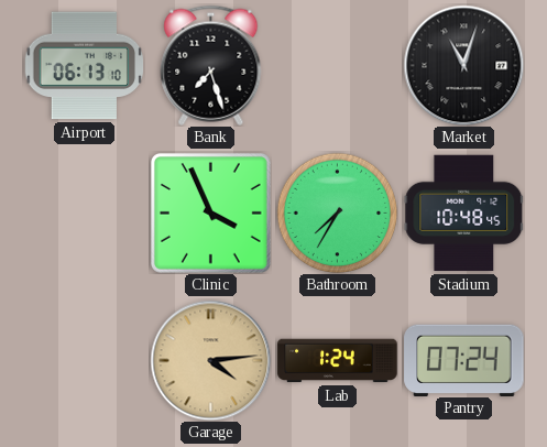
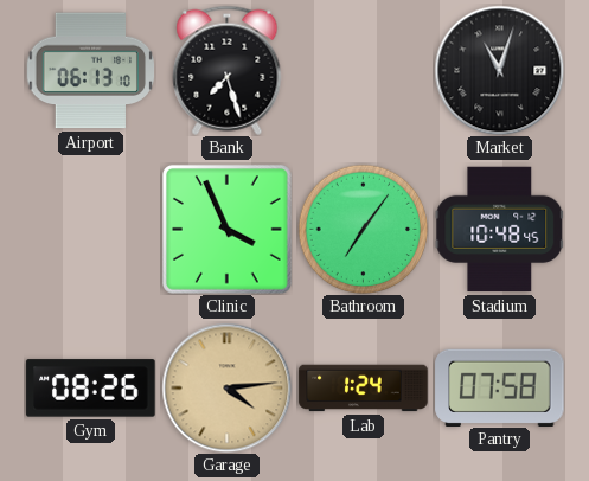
Bathroom: 7:35 -> 7:06
Gym: none -> 08:26
Pantry: 07:24 -> 07:58
